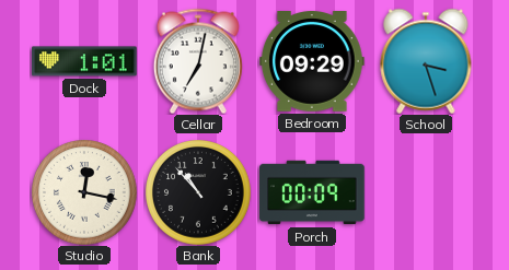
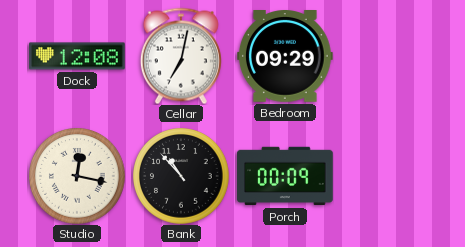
Dock: 1:01 -> 12:08
School: 3:27 -> none
